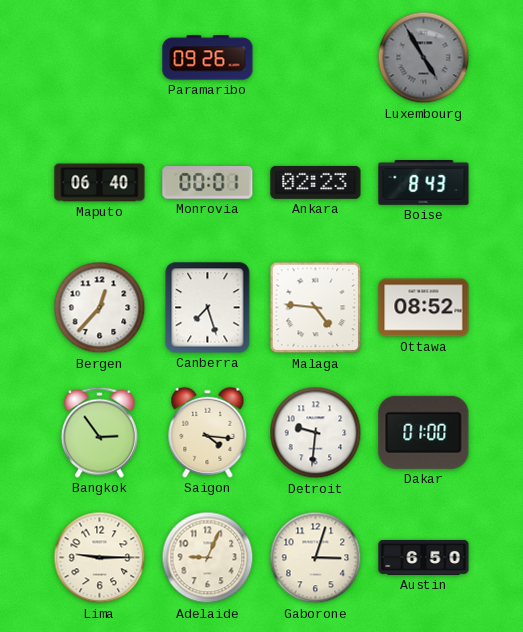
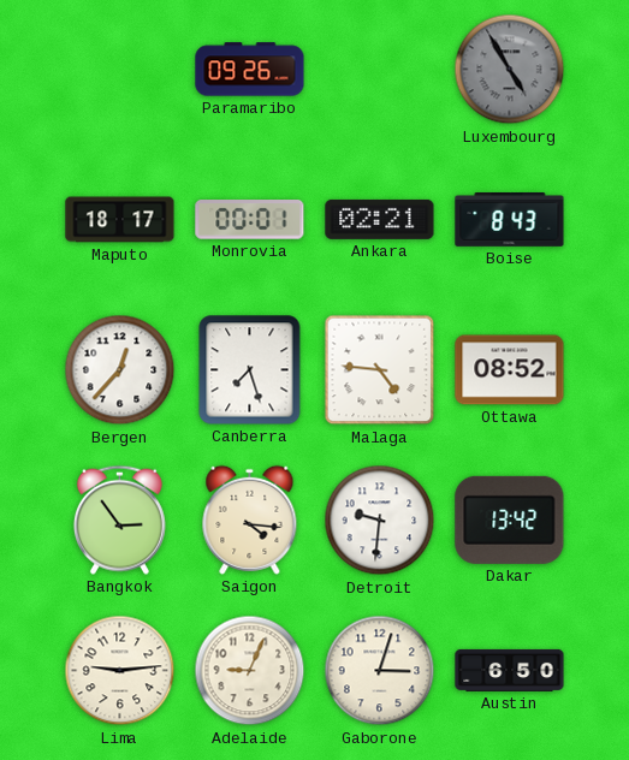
Maputo: 06:40 -> 18:17
Ankara: 02:23 -> 02:21
Dakar: 01:00 -> 13:42
Lima: 9:15 -> 9:14
